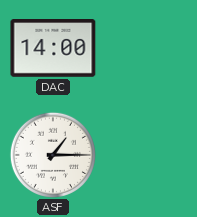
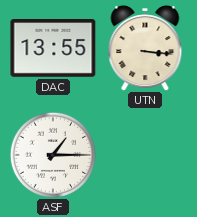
DAC: 14:00 -> 13:55
UTN: none -> 3:16
